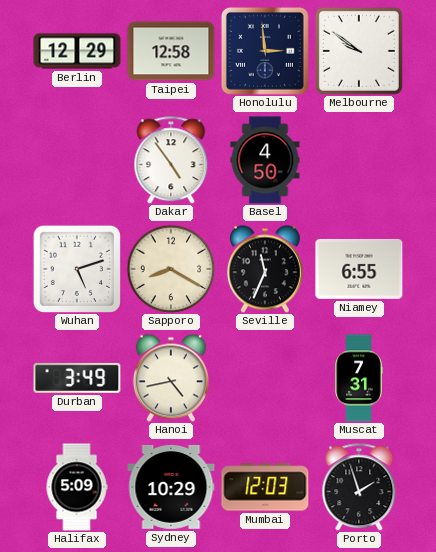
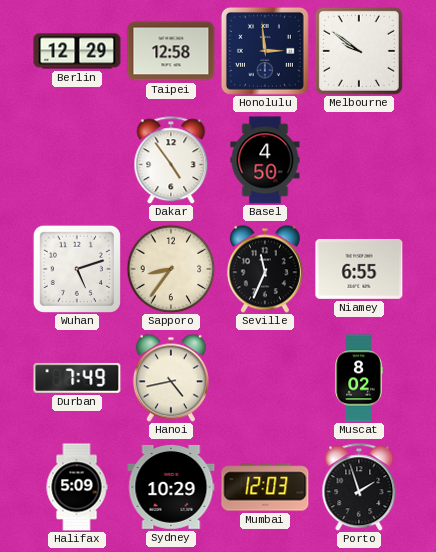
Sapporo: 8:20 -> 8:36
Durban: 3:49 -> 7:49
Muscat: 7:31 -> 8:02
